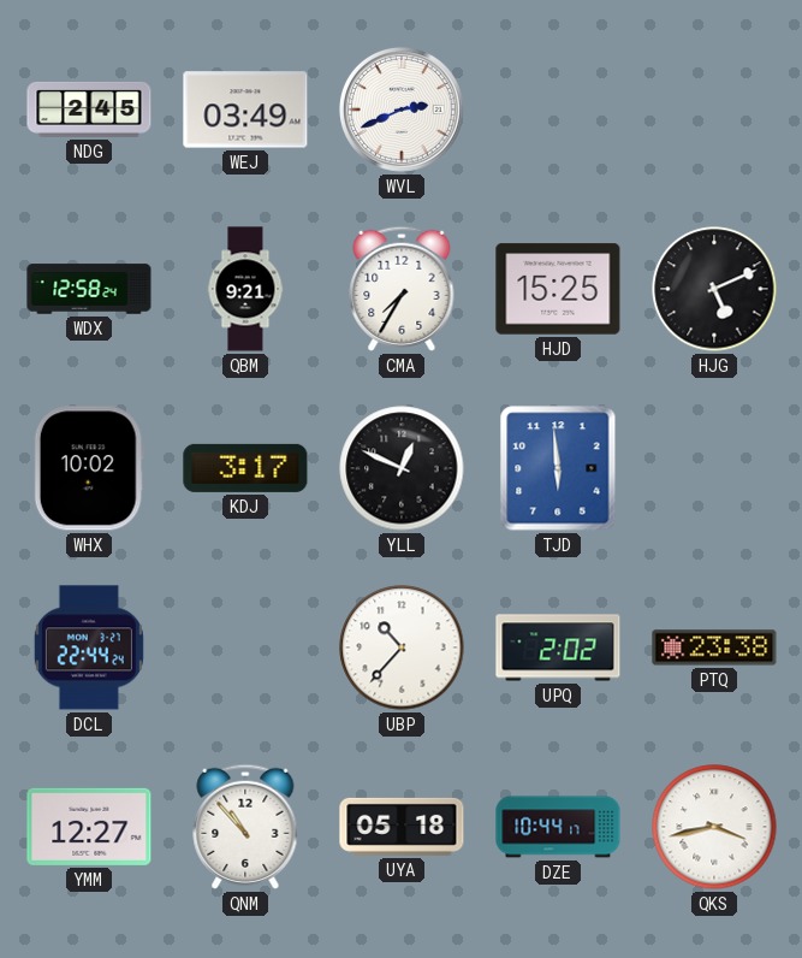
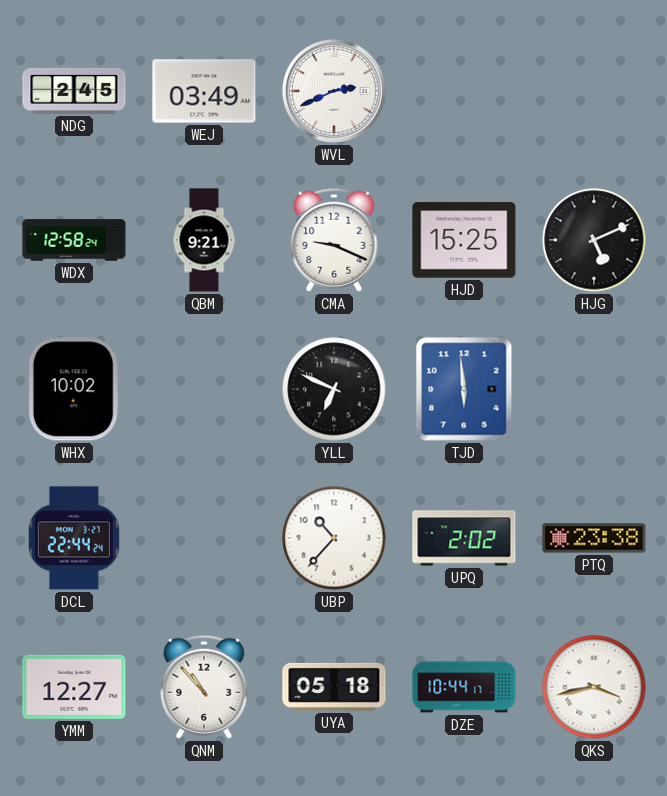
CMA: 7:35 -> 9:19
KDJ: 3:17 -> none
YLL: 12:49 -> 6:49
